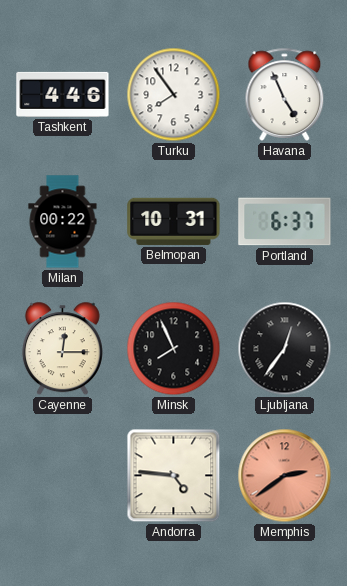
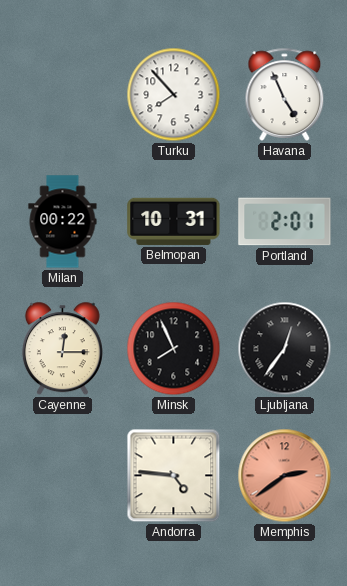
Tashkent: 4:46 -> none
Turku: 7:54 -> 7:53
Portland: 6:37 -> 2:01
